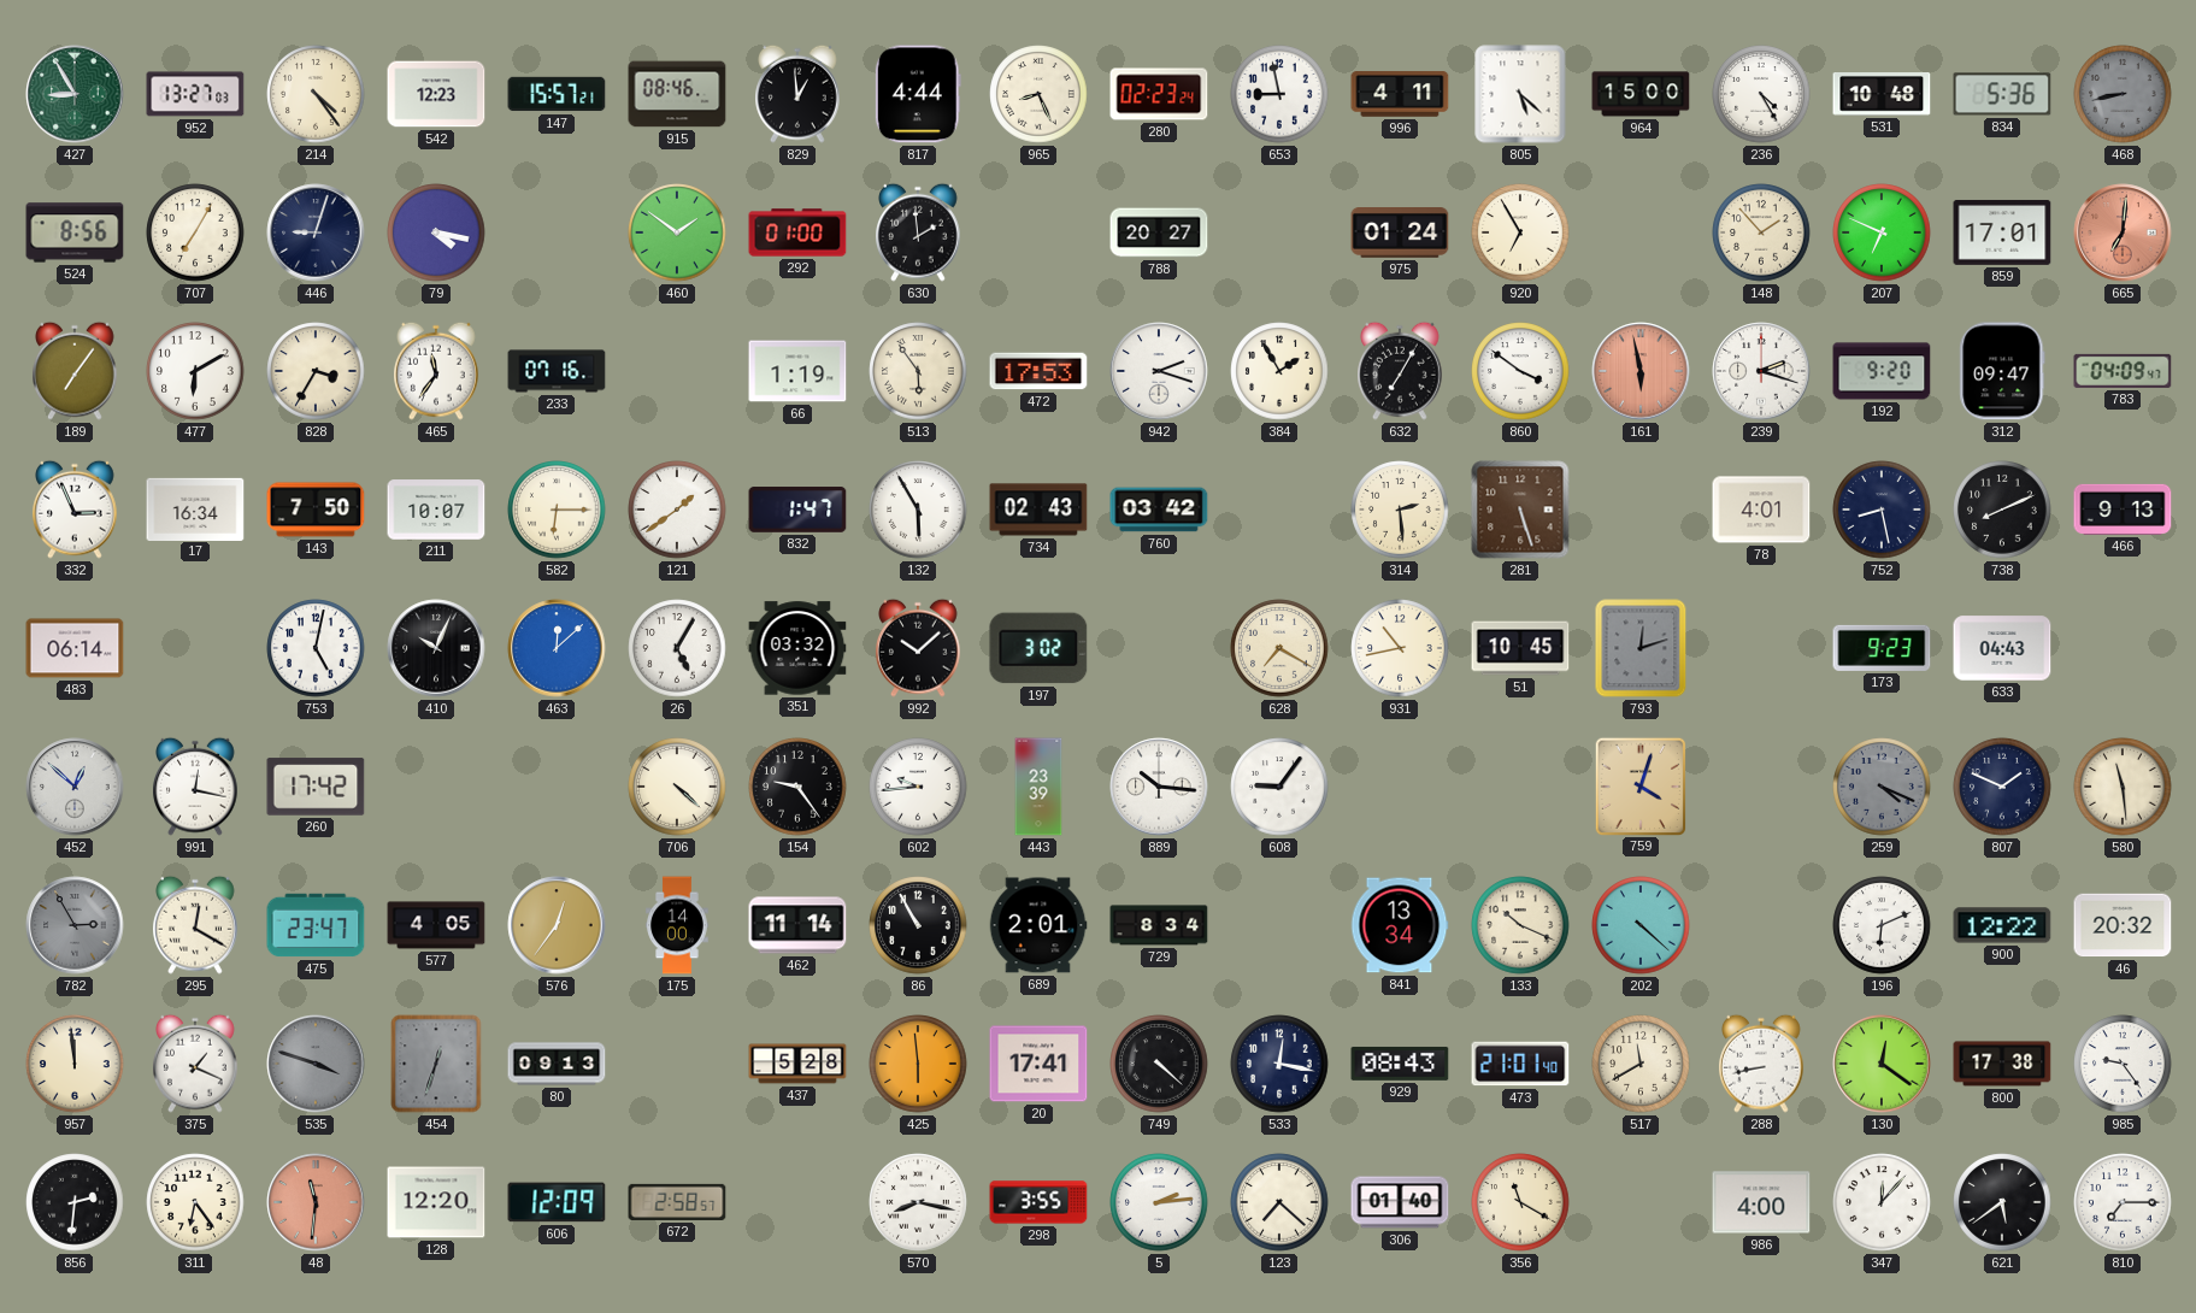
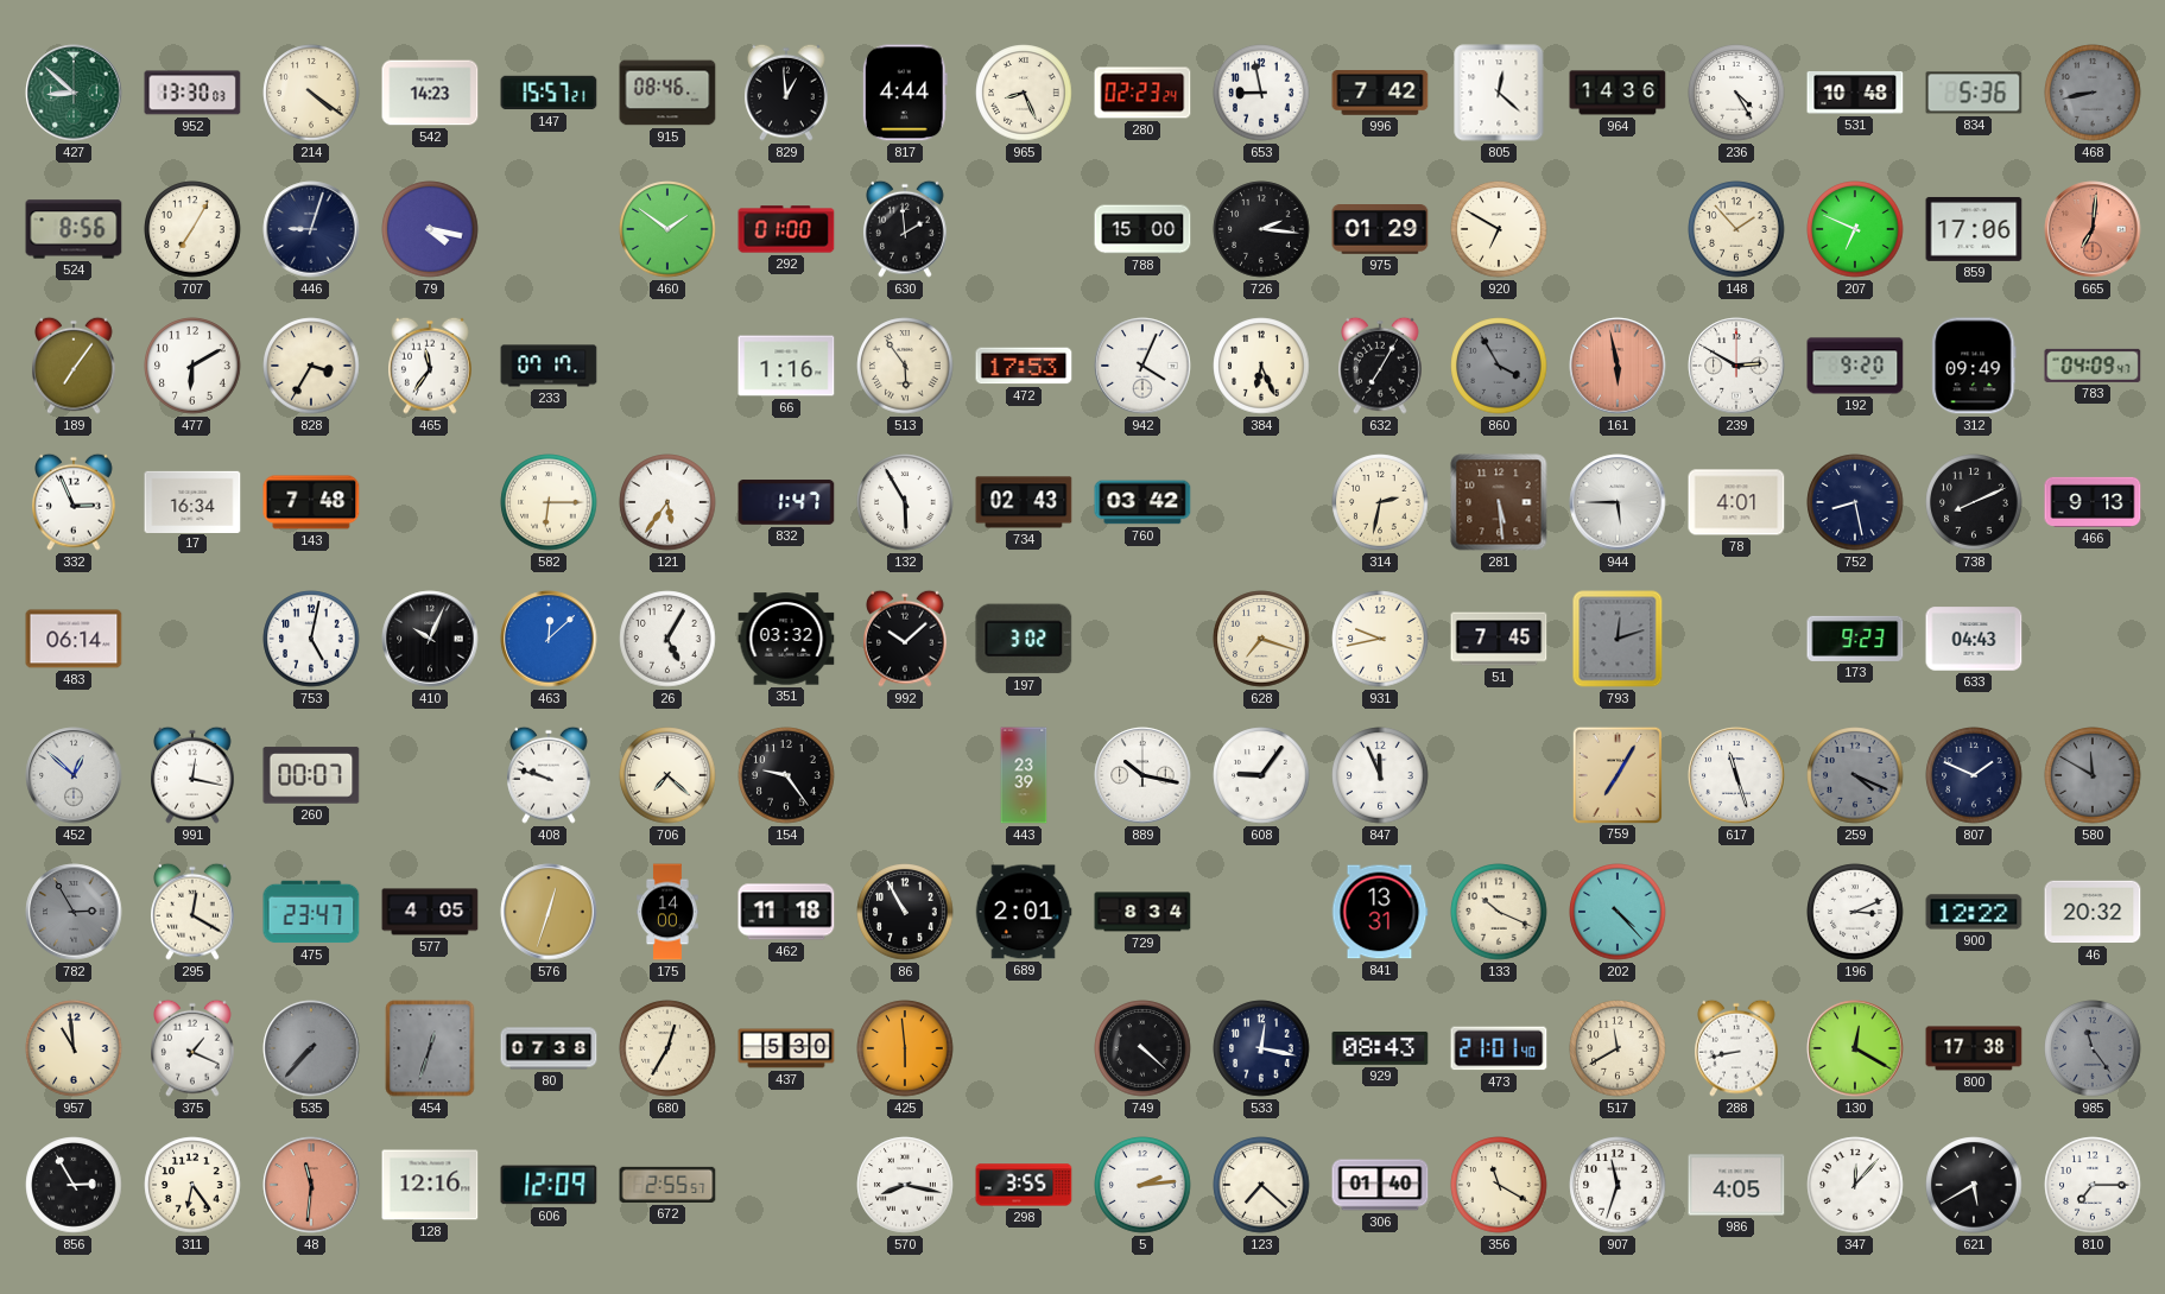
427: 8:55 -> 8:52
952: 13:27 -> 13:30
214: 4:24 -> 4:21
542: 12:23 -> 14:23
996: 4:11 -> 7:42
805: 5:22 -> 12:22
964: 15:00 -> 14:36
788: 20:27 -> 15:00
726: none -> 2:16
975: 01:24 -> 01:29
920: 6:55 -> 6:50
859: 17:01 -> 17:06
233: 07:16 -> 07:17
66: 1:19 -> 1:16
942: 2:18 -> 4:04
384: 1:55 -> 6:26
860: 3:51 -> 3:55
860 dial: white -> grey
239: 2:18 -> 2:50
312: 09:47 -> 09:49
143: 7:50 -> 7:48
211: 10:07 -> none
121: 1:39 -> 5:36
314: 2:29 -> 2:32
281: 5:27 -> 5:29
944: none -> 5:45
628: 7:20 -> 7:18
931: 10:43 -> 9:43
51: 10:45 -> 7:45
260: 17:42 -> 00:07
408: none -> 9:48
706: 4:22 -> 7:22
602: 9:44 -> none
889: 10:16 -> 10:17
847: none -> 11:56
759: 4:03 -> 7:05
617: none -> 11:27
580: 11:29 -> 11:50
580 dial: cream -> grey
576: 12:36 -> 12:33
462: 11:14 -> 11:18
841: 13:34 -> 13:31
202: 4:22 -> 4:23
196: 6:11 -> 3:11
957: 11:59 -> 10:59
535: 3:48 -> 7:37
80: 09:13 -> 07:38
680: none -> 12:35
437: 5:28 -> 5:30
20: 17:41 -> none
130: 12:21 -> 12:20
985: 9:24 -> 11:24
985 dial: white -> grey
856: 2:31 -> 2:55
128: 12:20 -> 12:16
672: 2:58 -> 2:55
907: none -> 11:33
986: 4:00 -> 4:05
621: 5:39 -> 5:40
